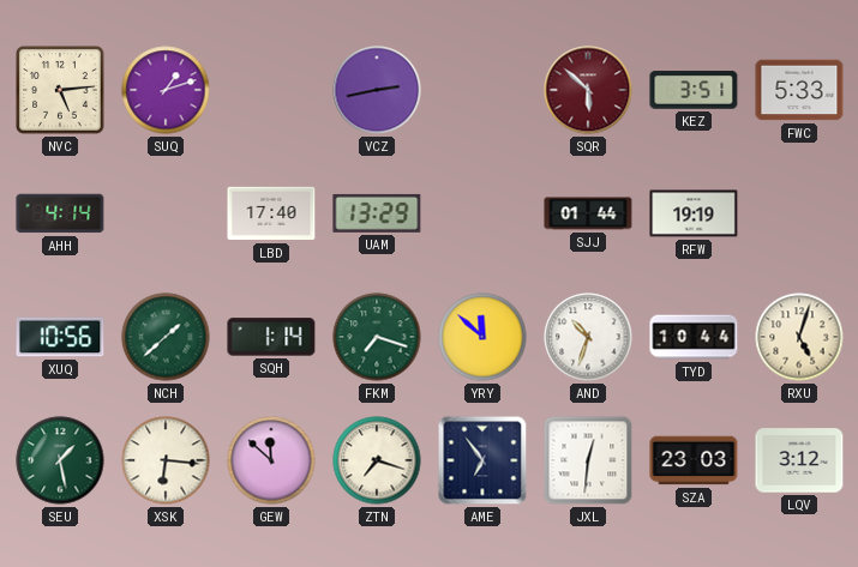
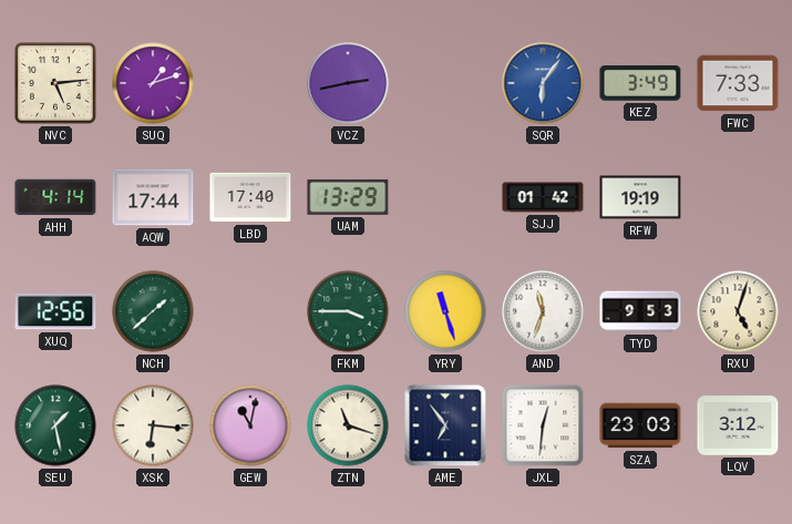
SQR: 5:52 -> 6:06
SQR dial: burgundy -> blue
KEZ: 3:51 -> 3:49
FWC: 5:33 -> 7:33
AQW: none -> 17:44
SJJ: 01:44 -> 01:42
XUQ: 10:56 -> 12:56
SQH: 1:14 -> none
FKM: 7:18 -> 3:45
YRY: 11:52 -> 11:27
AND: 10:33 -> 11:33
TYD: 10:44 -> 9:53
GEW: 11:52 -> 11:02
ZTN: 7:18 -> 11:18
